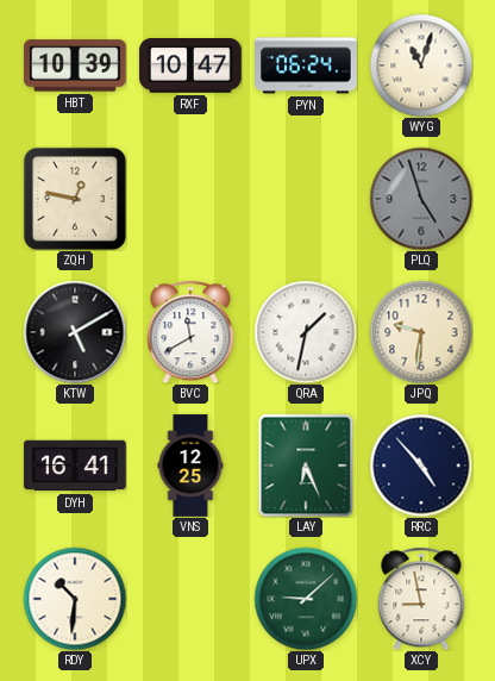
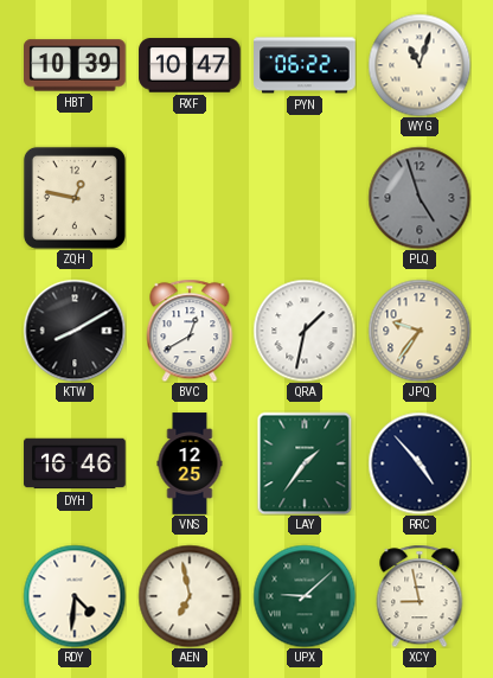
PYN: 06:24 -> 06:22
KTW: 5:10 -> 8:10
BVC: 11:40 -> 12:40
JPQ: 9:31 -> 9:36
DYH: 16:41 -> 16:46
LAY: 6:26 -> 1:36
RDY: 10:31 -> 4:31
AEN: none -> 6:58
